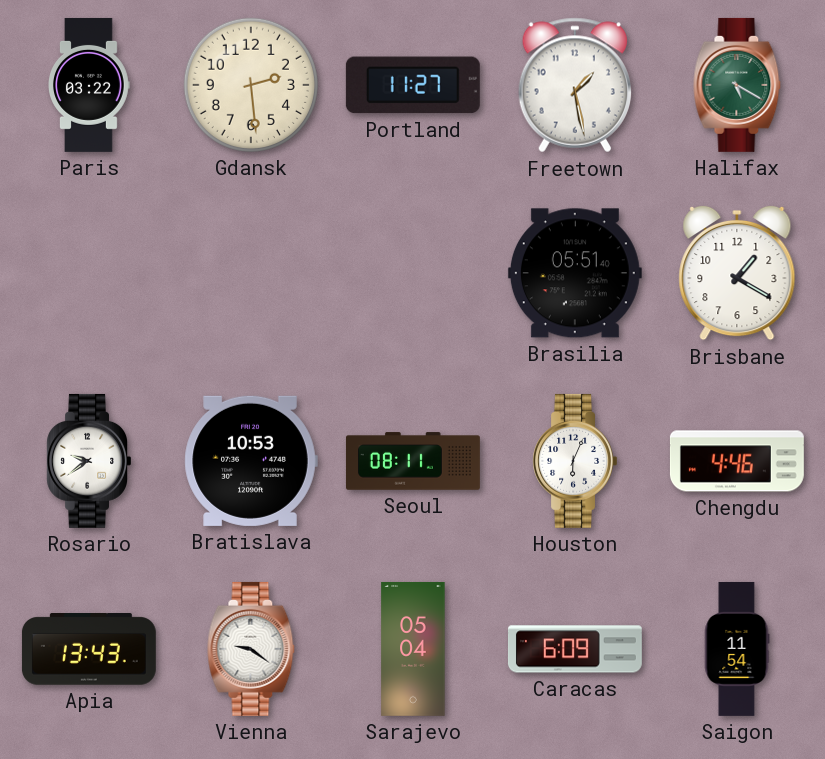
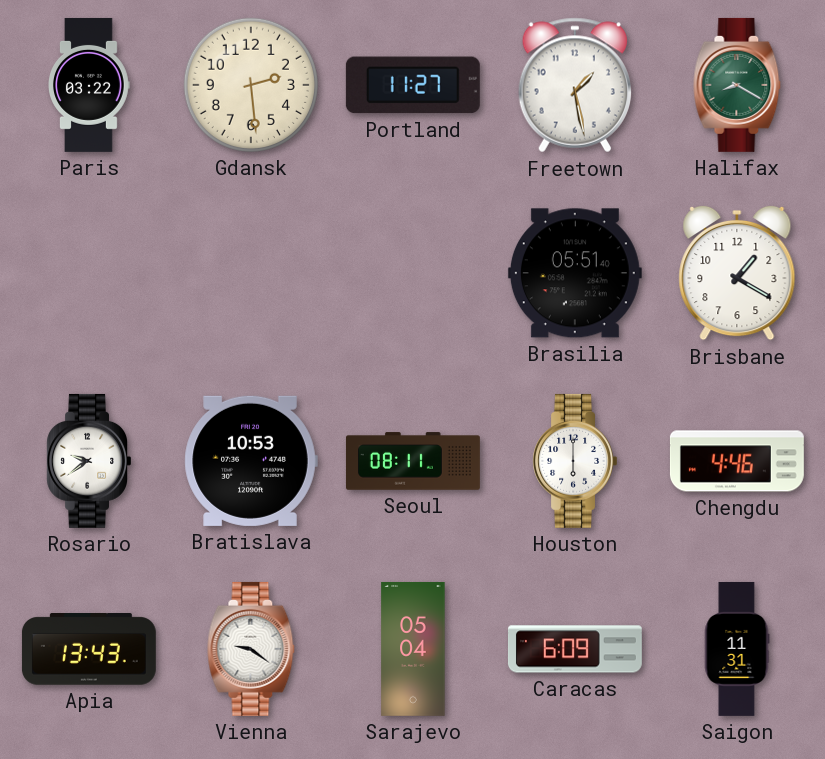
Halifax: 5:20 -> 8:20
Houston: 6:04 -> 6:00
Saigon: 11:54 -> 11:31
